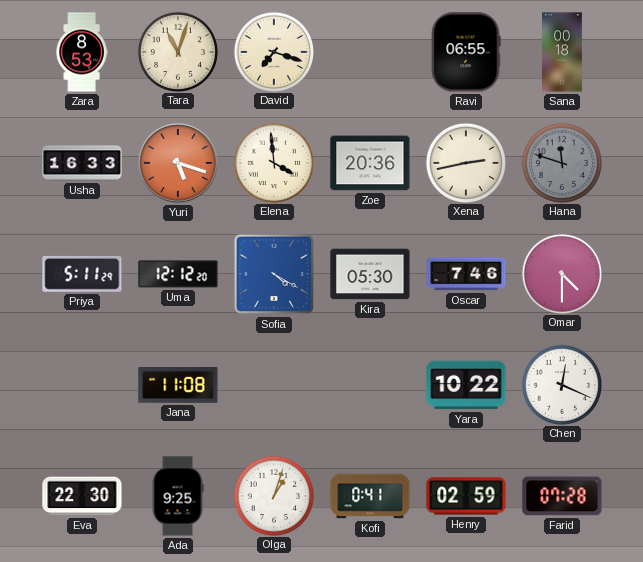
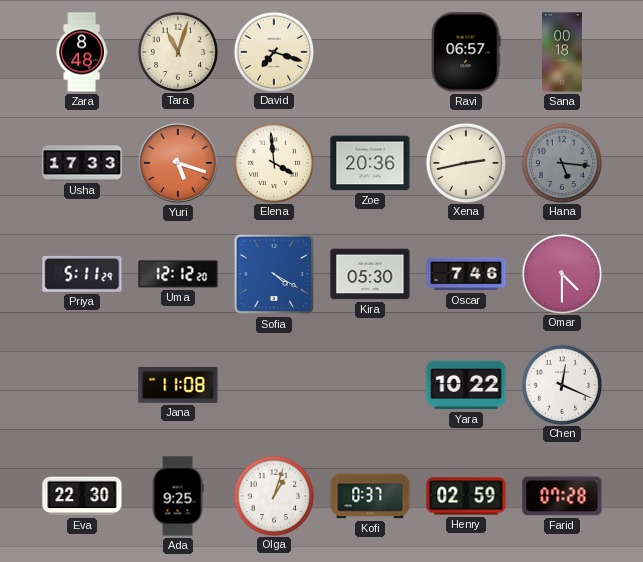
Zara: 8:53 -> 8:48
Ravi: 06:55 -> 06:57
Usha: 16:33 -> 17:33
Hana: 11:48 -> 5:16
Kofi: 0:41 -> 0:37
